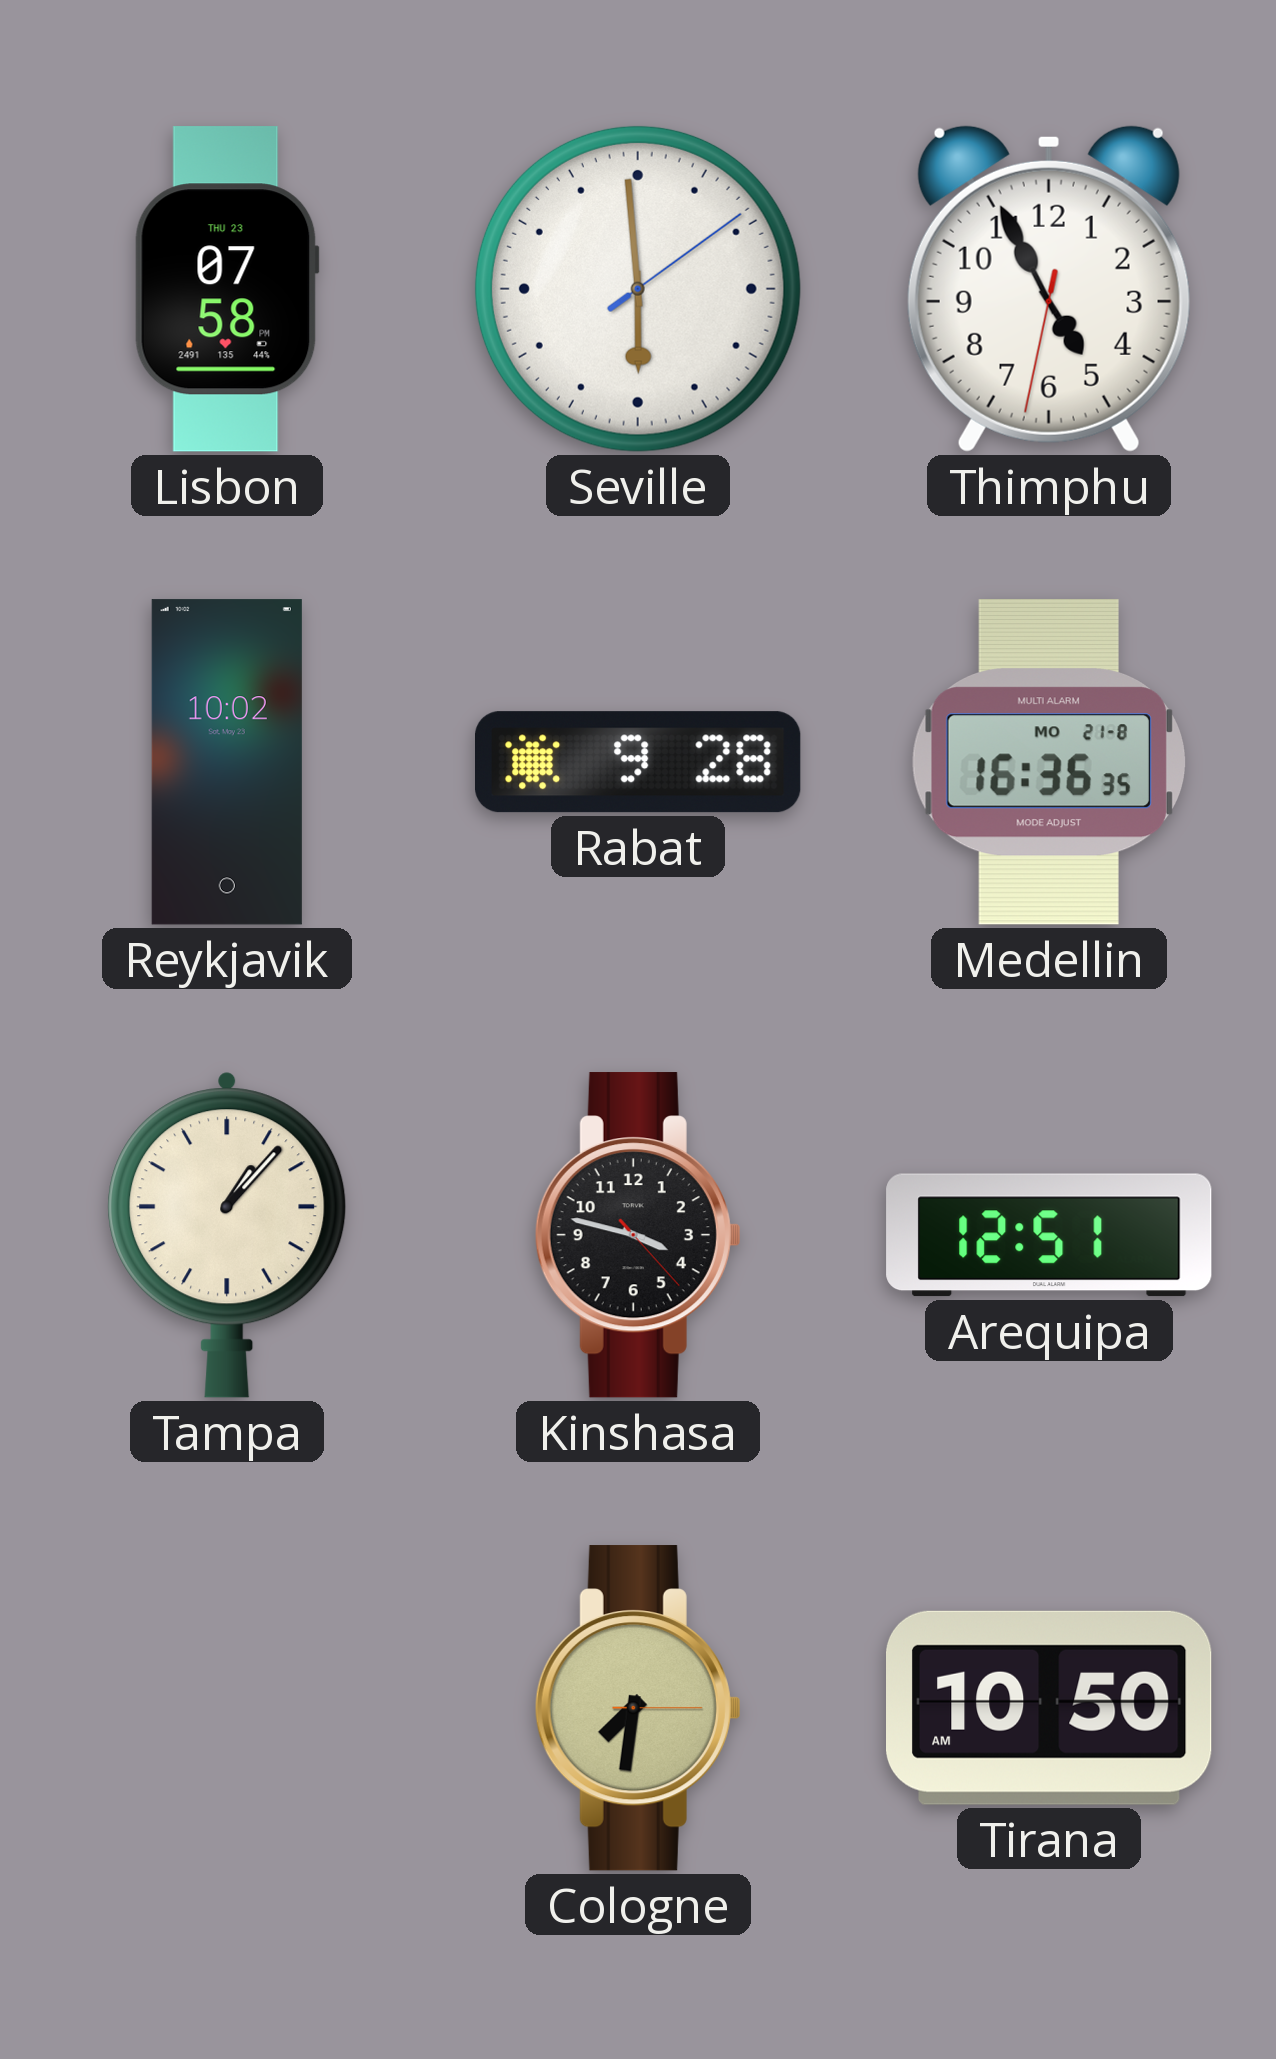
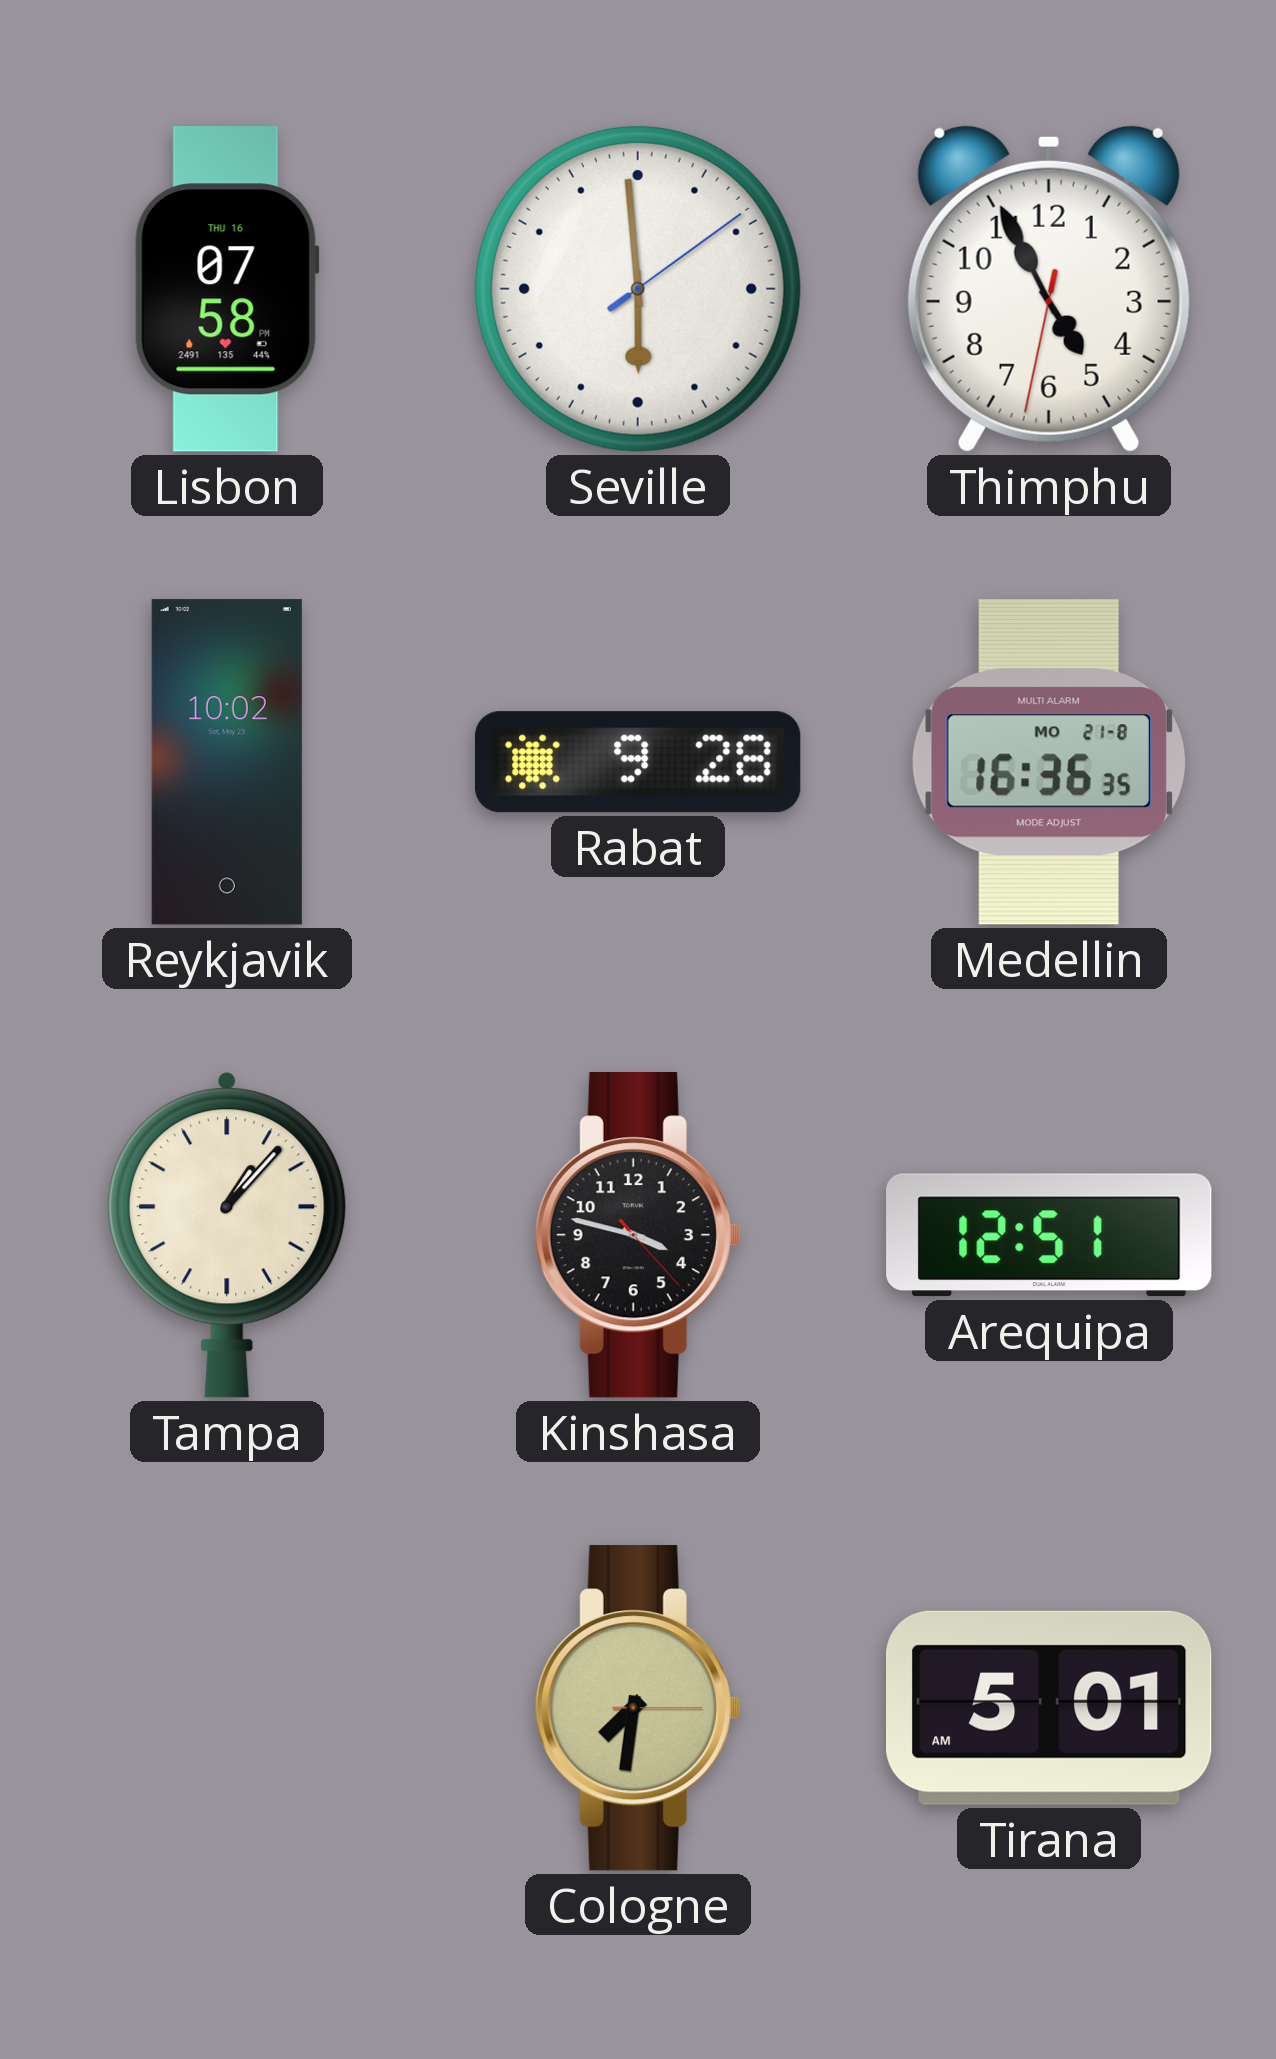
Lisbon date: THU 23 -> THU 16
Tirana: 10:50 -> 5:01
